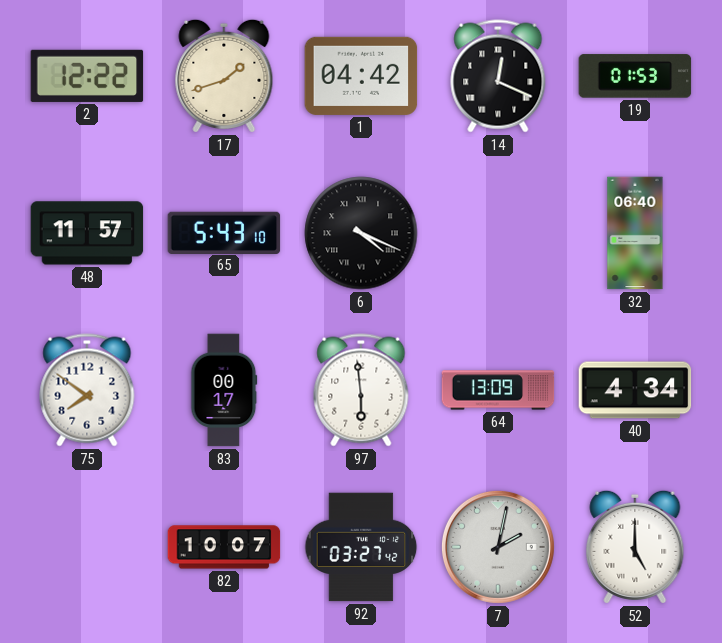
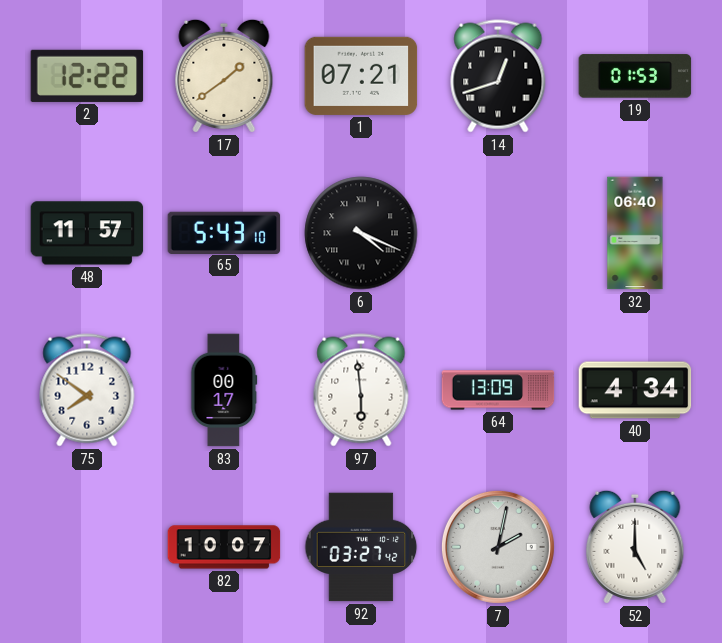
17: 1:42 -> 1:39
1: 04:42 -> 07:21
14: 12:19 -> 12:42
